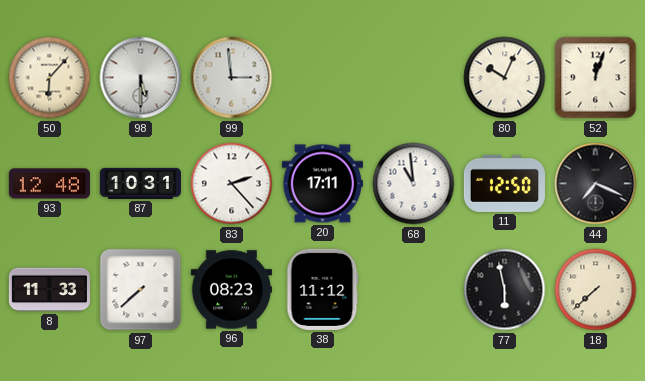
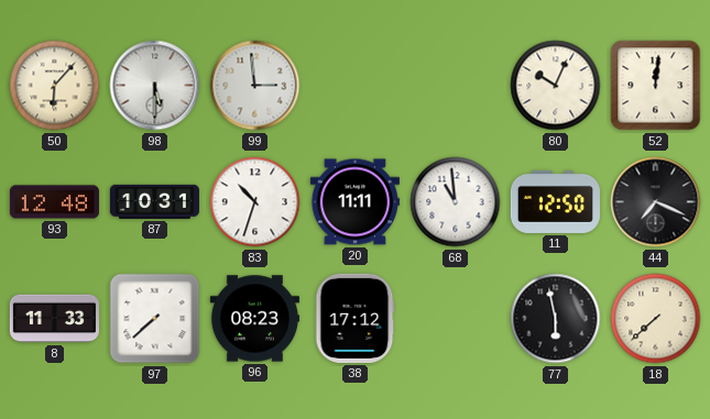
52: 12:03 -> 12:01
83: 2:23 -> 10:33
20: 17:11 -> 11:11
38: 11:12 -> 17:12
